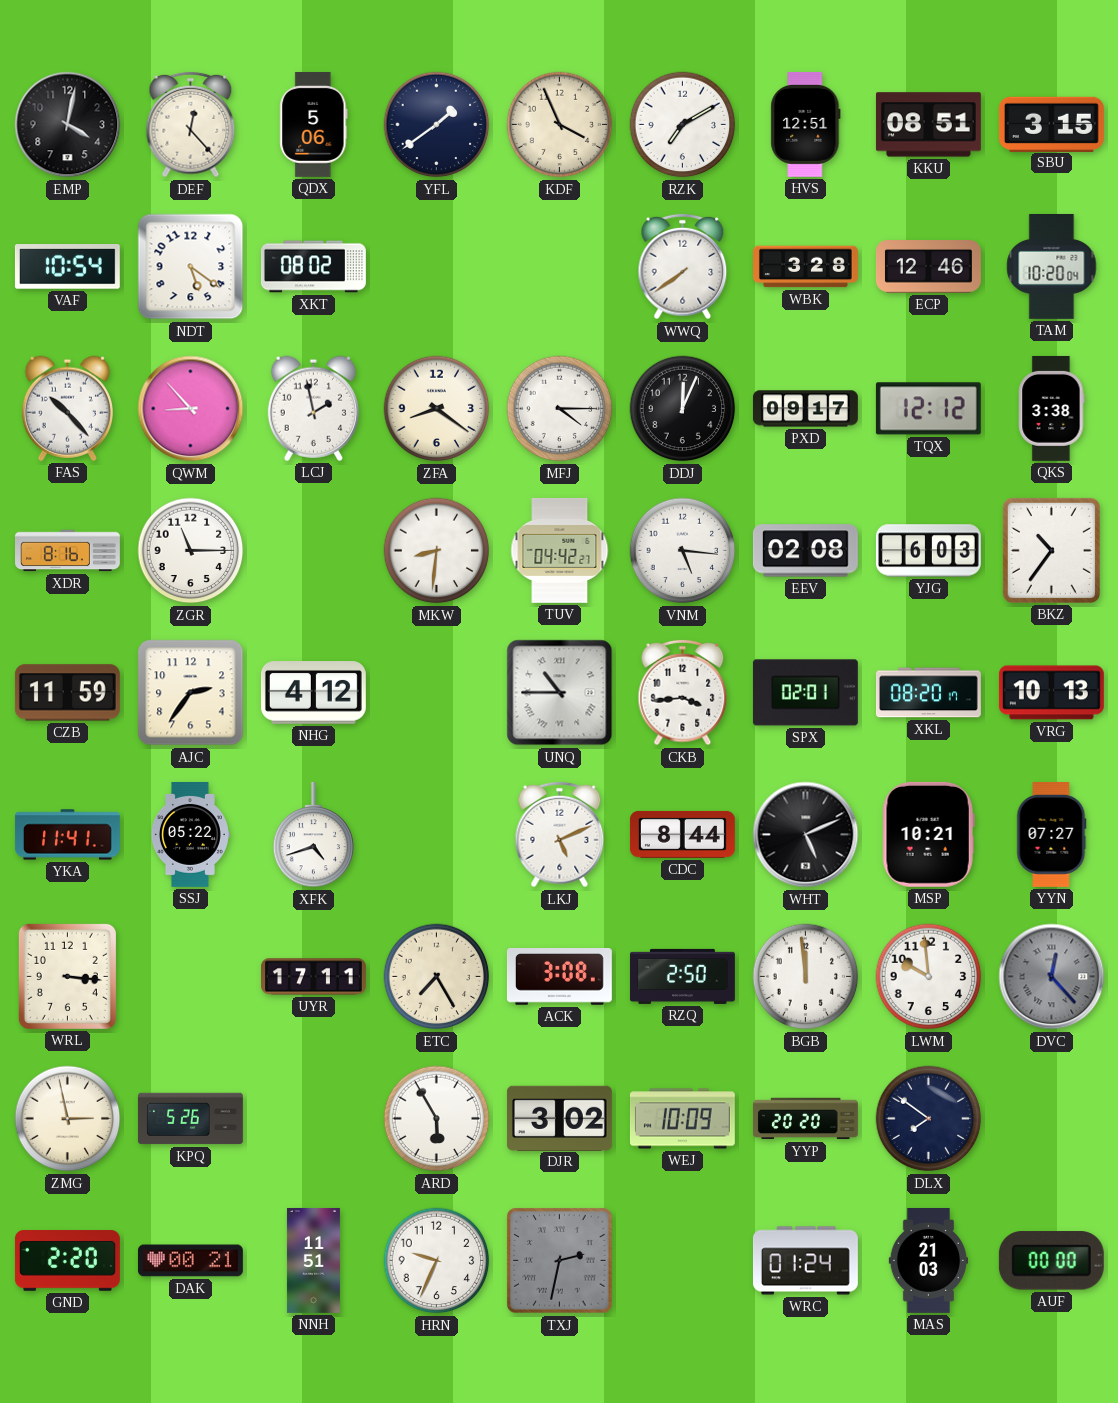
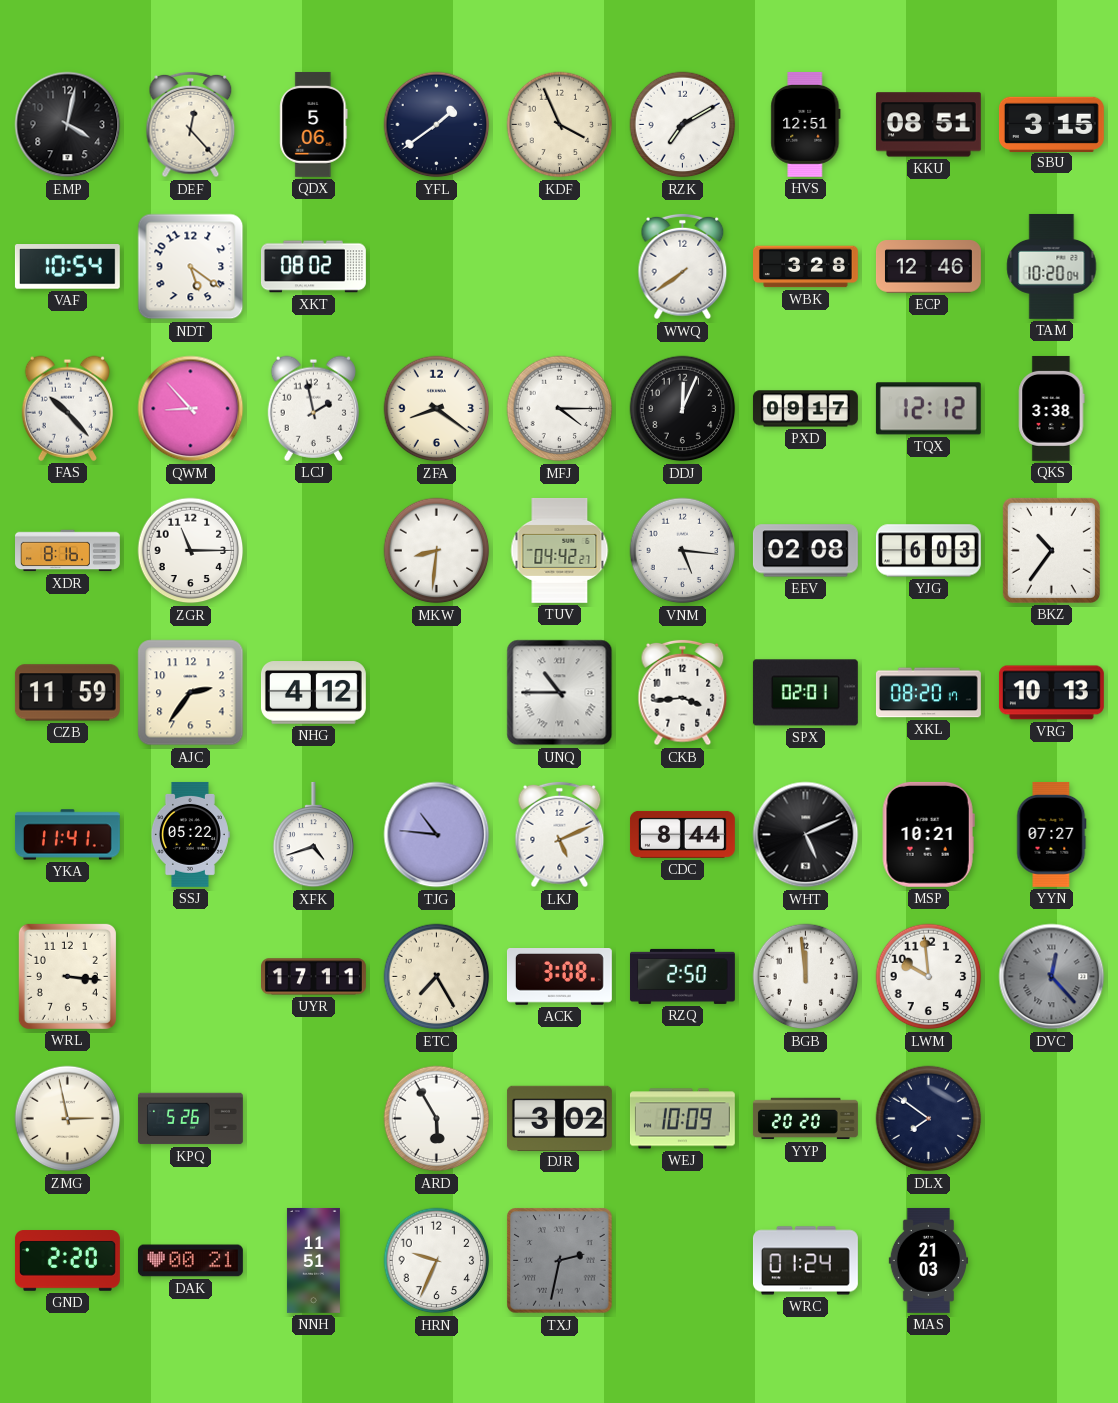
TJG: none -> 10:46
AUF: 00:00 -> none
